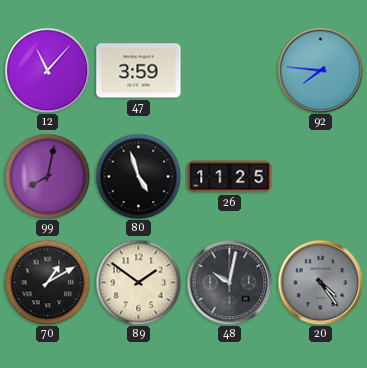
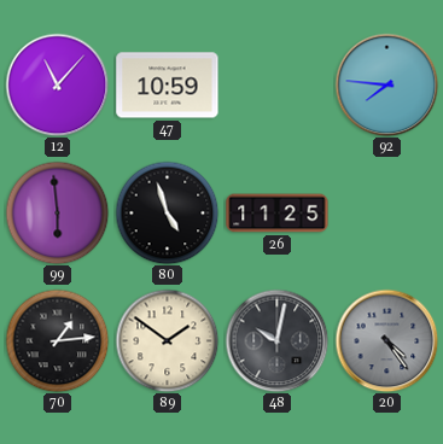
47: 3:59 -> 10:59
99: 8:02 -> 5:59
70: 1:10 -> 1:14
